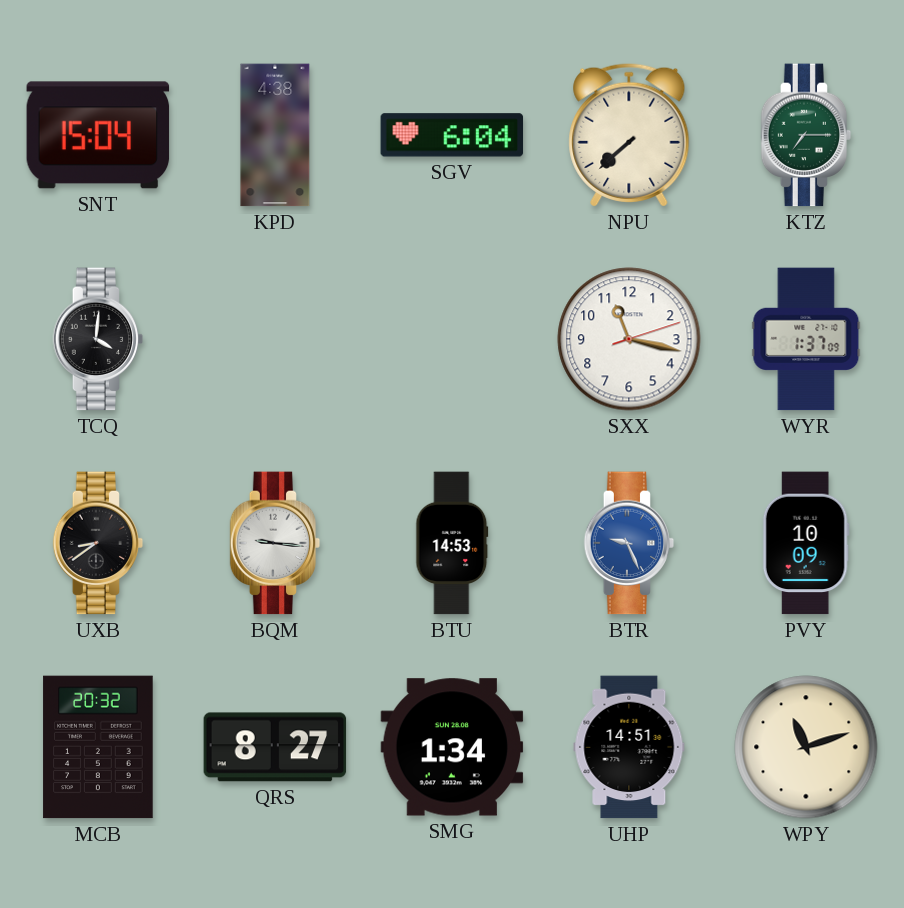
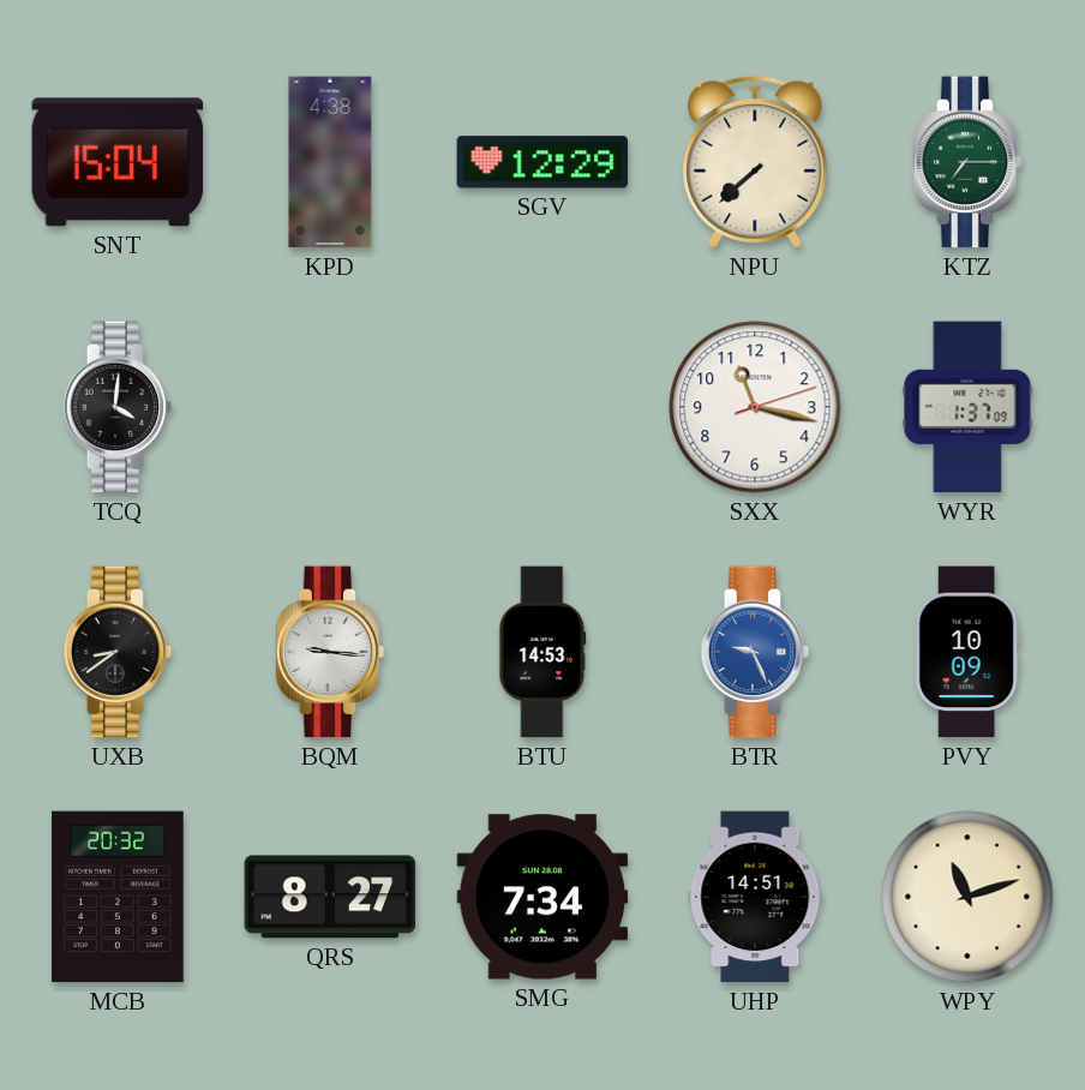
SGV: 6:04 -> 12:29
SMG: 1:34 -> 7:34
